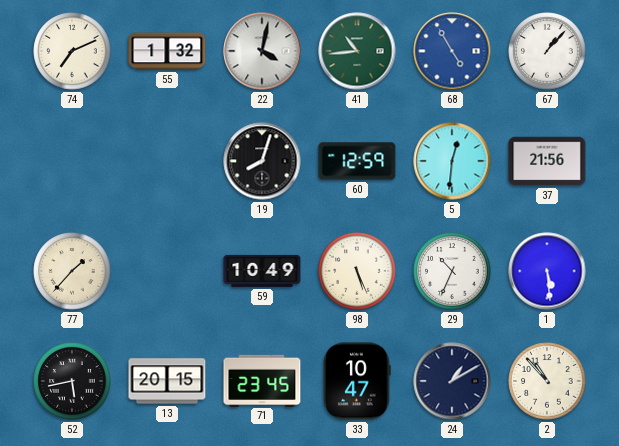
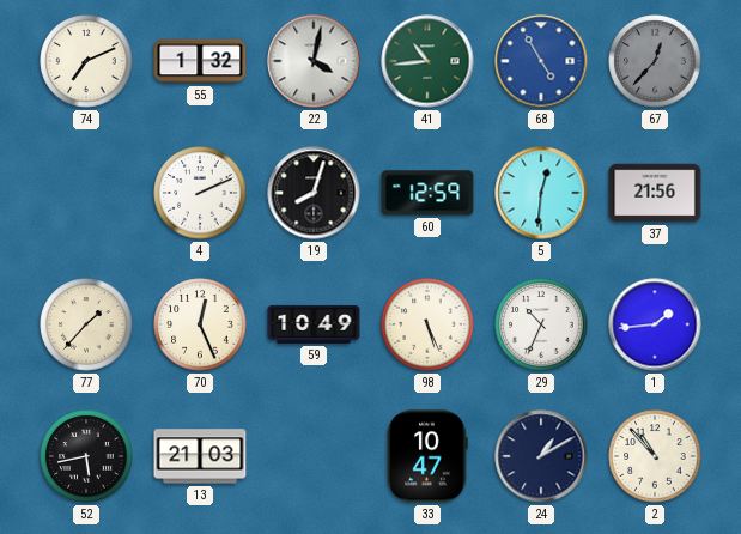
67: 1:07 -> 12:37
67 dial: white -> grey
4: none -> 2:11
70: none -> 12:26
1: 5:29 -> 1:44
13: 20:15 -> 21:03
71: 23:45 -> none
